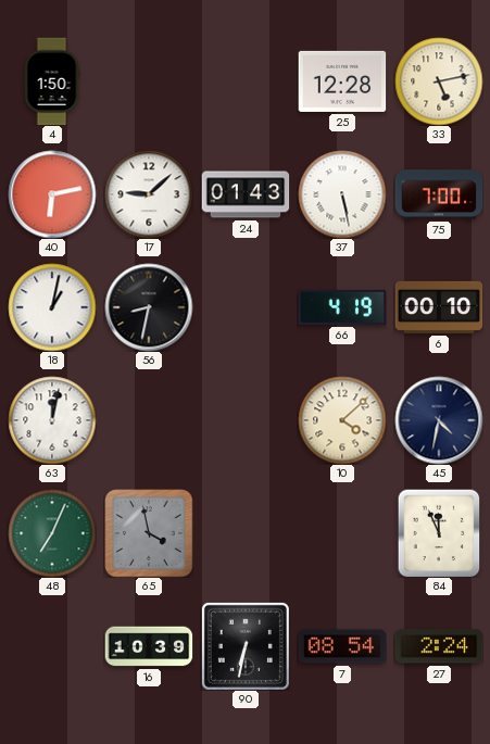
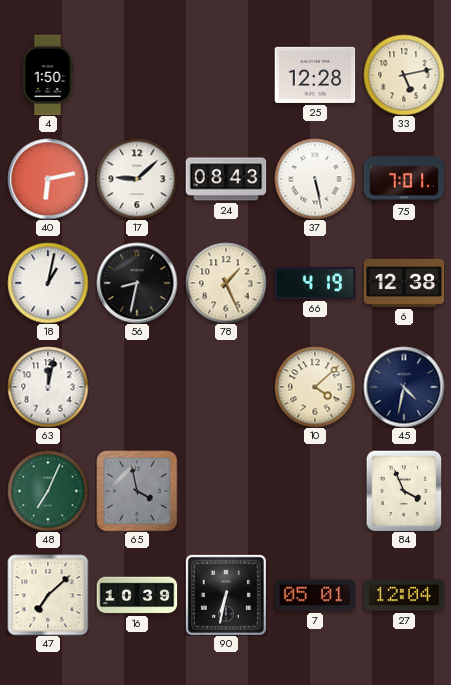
24: 01:43 -> 08:43
75: 7:00 -> 7:01
78: none -> 1:26
6: 00:10 -> 12:38
84: 11:56 -> 3:56
47: none -> 7:08
7: 08:54 -> 05:01
27: 2:24 -> 12:04
